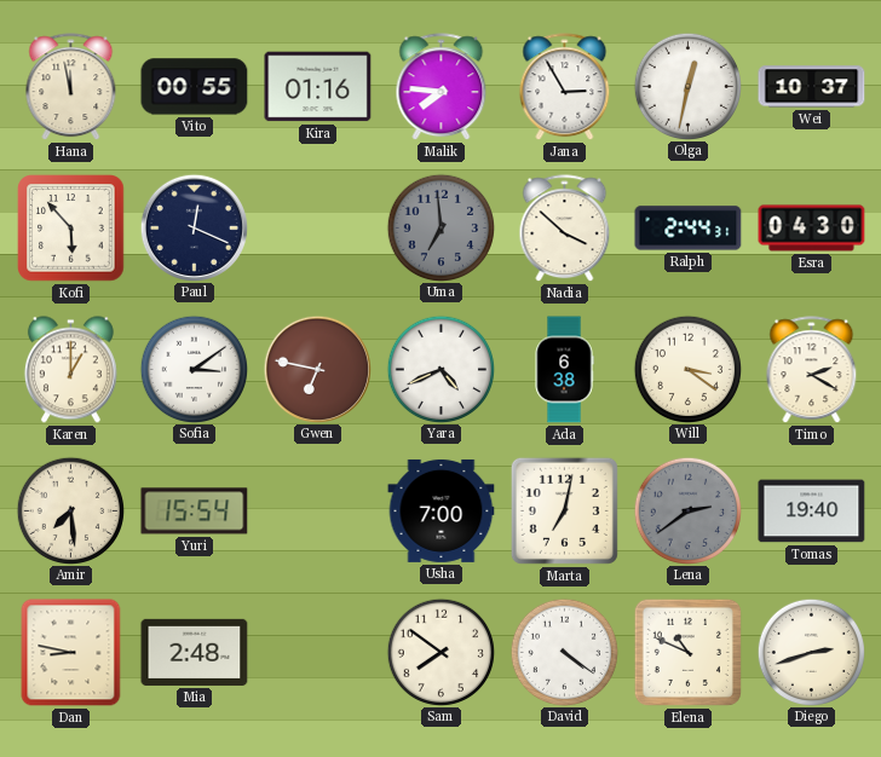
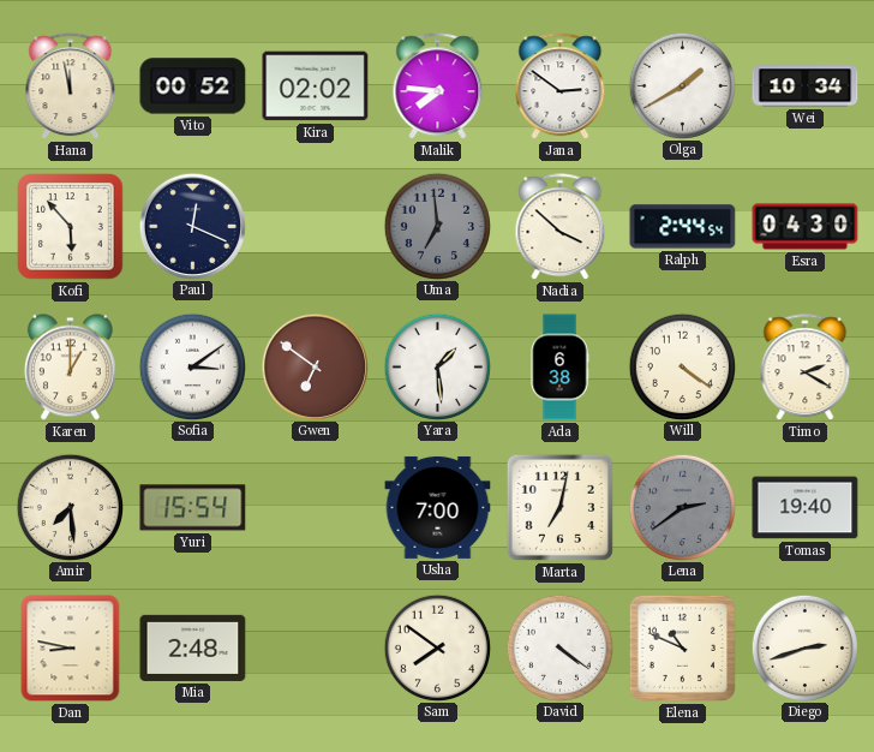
Vito: 00:55 -> 00:52
Kira: 01:16 -> 02:02
Jana: 2:55 -> 2:51
Olga: 12:32 -> 1:40
Wei: 10:37 -> 10:34
Ralph: 2:44:31 -> 2:44:54
Gwen: 6:47 -> 6:51
Yara: 4:41 -> 1:29
Will: 3:21 -> 4:21
